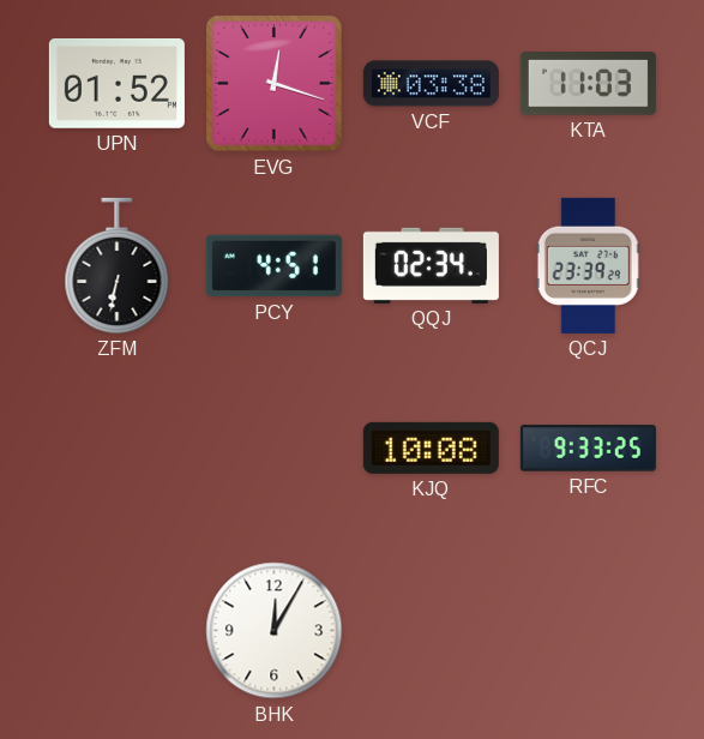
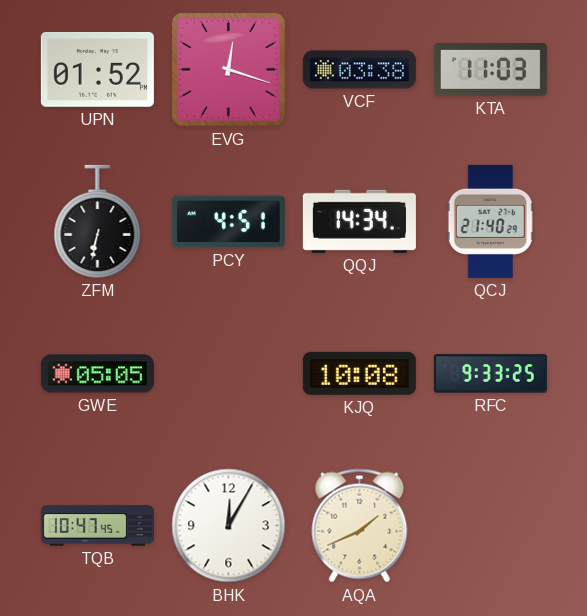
QQJ: 02:34 -> 14:34
QCJ: 23:39 -> 21:40
GWE: none -> 05:05
TQB: none -> 10:47
AQA: none -> 1:41
